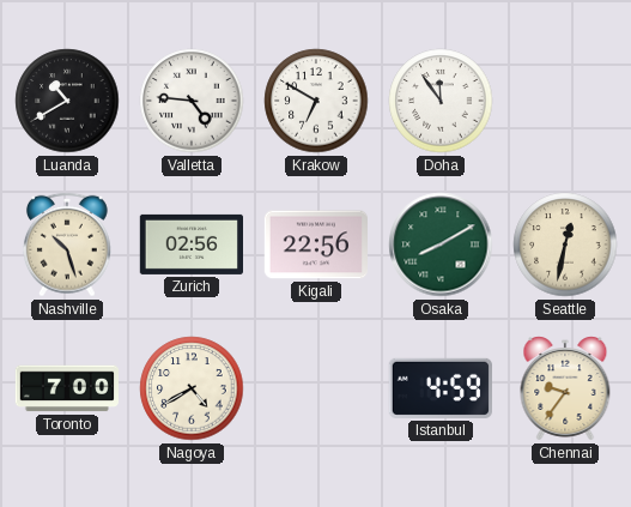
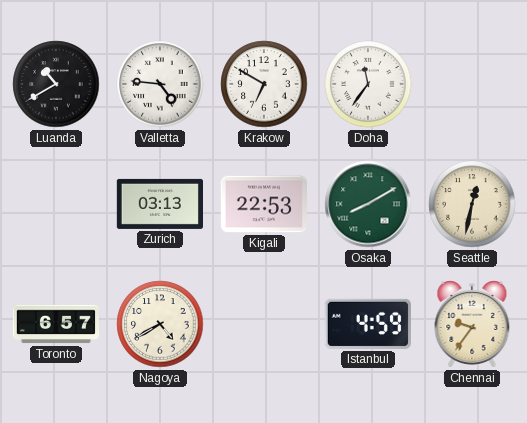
Doha: 11:54 -> 11:36
Nashville: 10:27 -> none
Zurich: 02:56 -> 03:13
Kigali: 22:56 -> 22:53
Toronto: 7:00 -> 6:57
